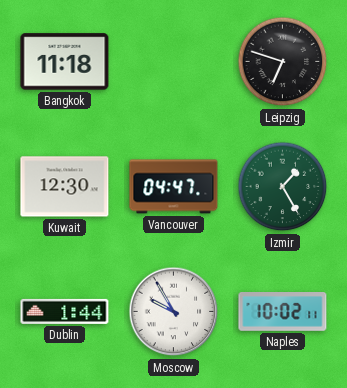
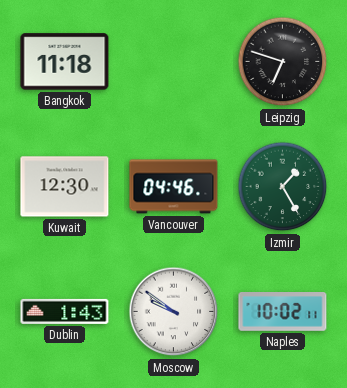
Vancouver: 04:47 -> 04:46
Dublin: 1:44 -> 1:43
Moscow: 9:55 -> 9:51
